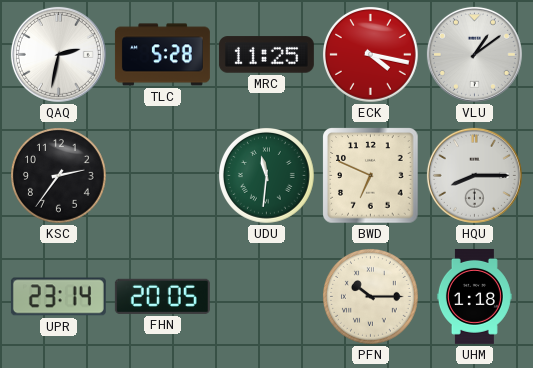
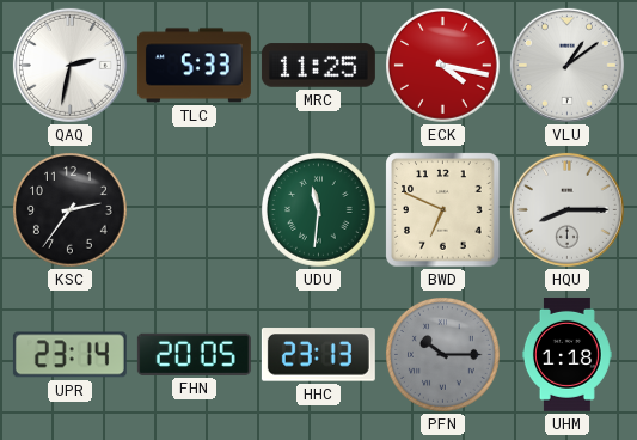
TLC: 5:28 -> 5:33
HHC: none -> 23:13
PFN dial: cream -> grey
